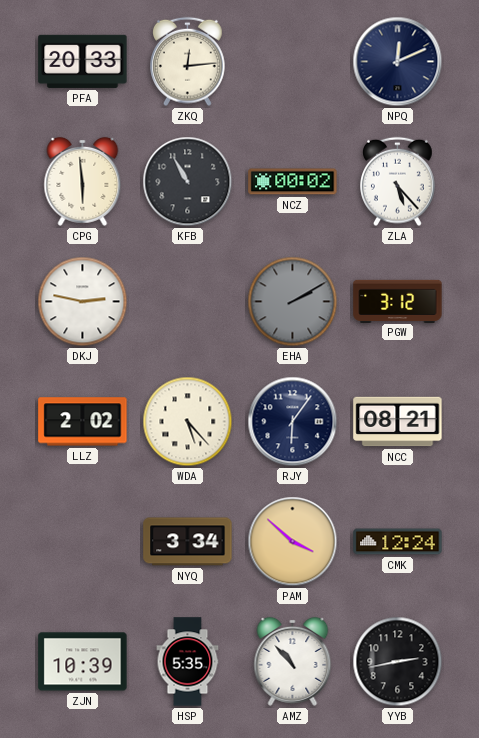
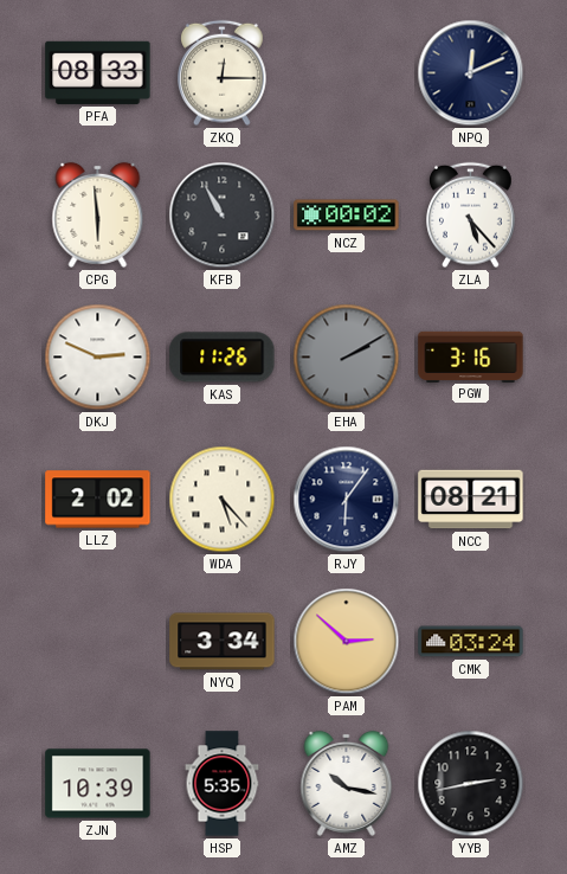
PFA: 20:33 -> 08:33
ZKQ: 12:14 -> 12:15
DKJ: 2:47 -> 2:49
KAS: none -> 11:26
PGW: 3:12 -> 3:16
PAM: 3:52 -> 2:52
CMK: 12:24 -> 03:24
AMZ: 10:53 -> 10:17
